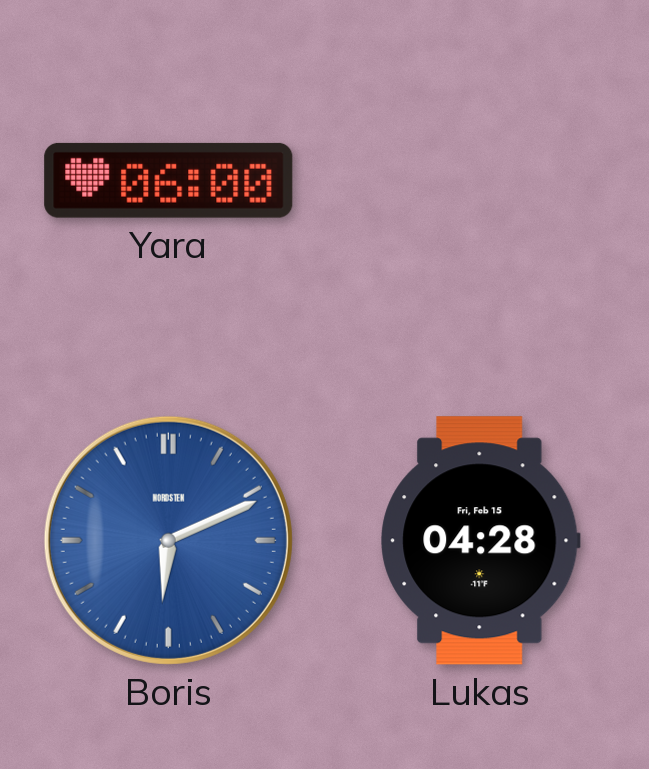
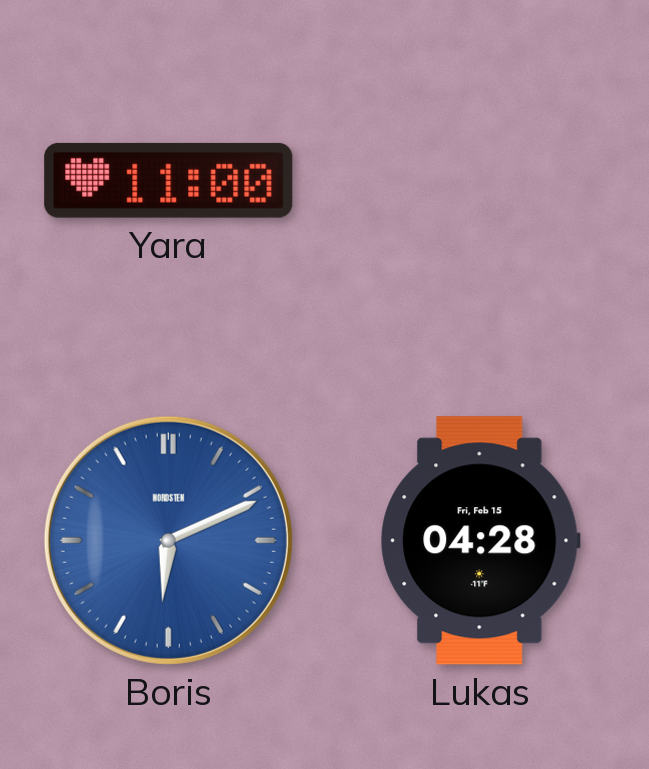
Yara: 06:00 -> 11:00
